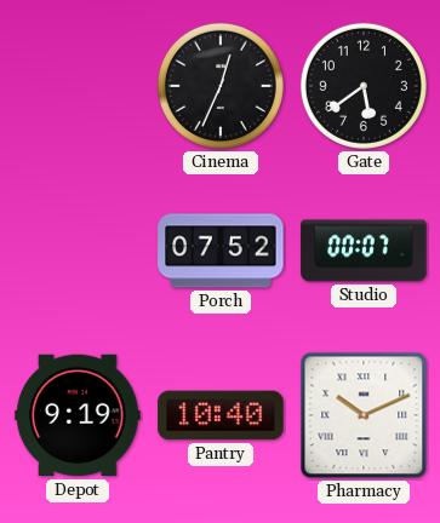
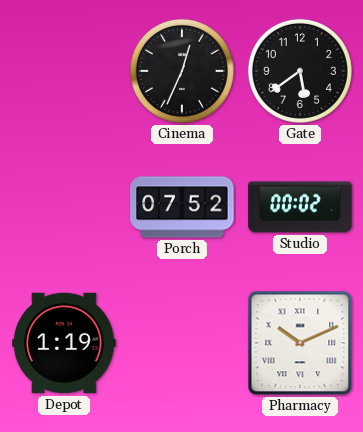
Studio: 00:07 -> 00:02
Depot: 9:19 -> 1:19
Pantry: 10:40 -> none
